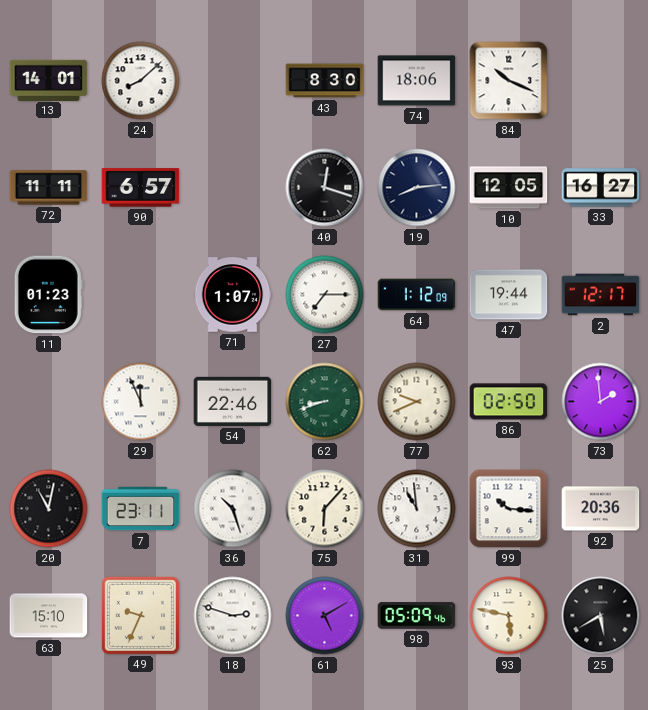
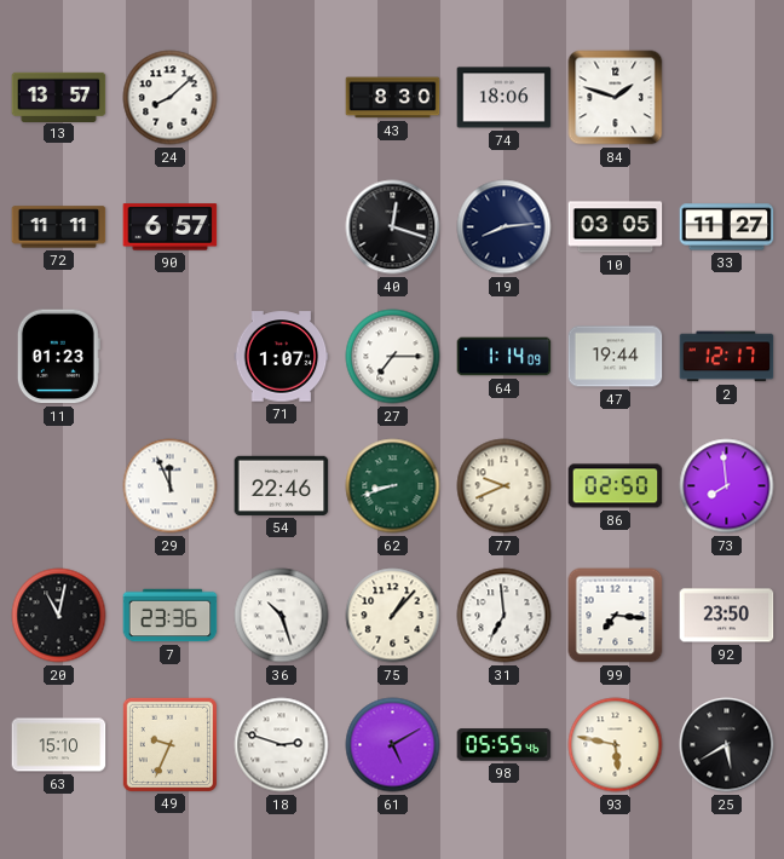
13: 14:01 -> 13:57
84: 10:19 -> 1:48
10: 12:05 -> 03:05
33: 16:27 -> 11:27
64: 1:12 -> 1:14
73: 1:59 -> 7:59
7: 23:11 -> 23:36
75: 6:07 -> 1:07
31: 10:59 -> 6:59
99: 10:16 -> 7:16
92: 20:36 -> 23:50
98: 05:09 -> 05:55
